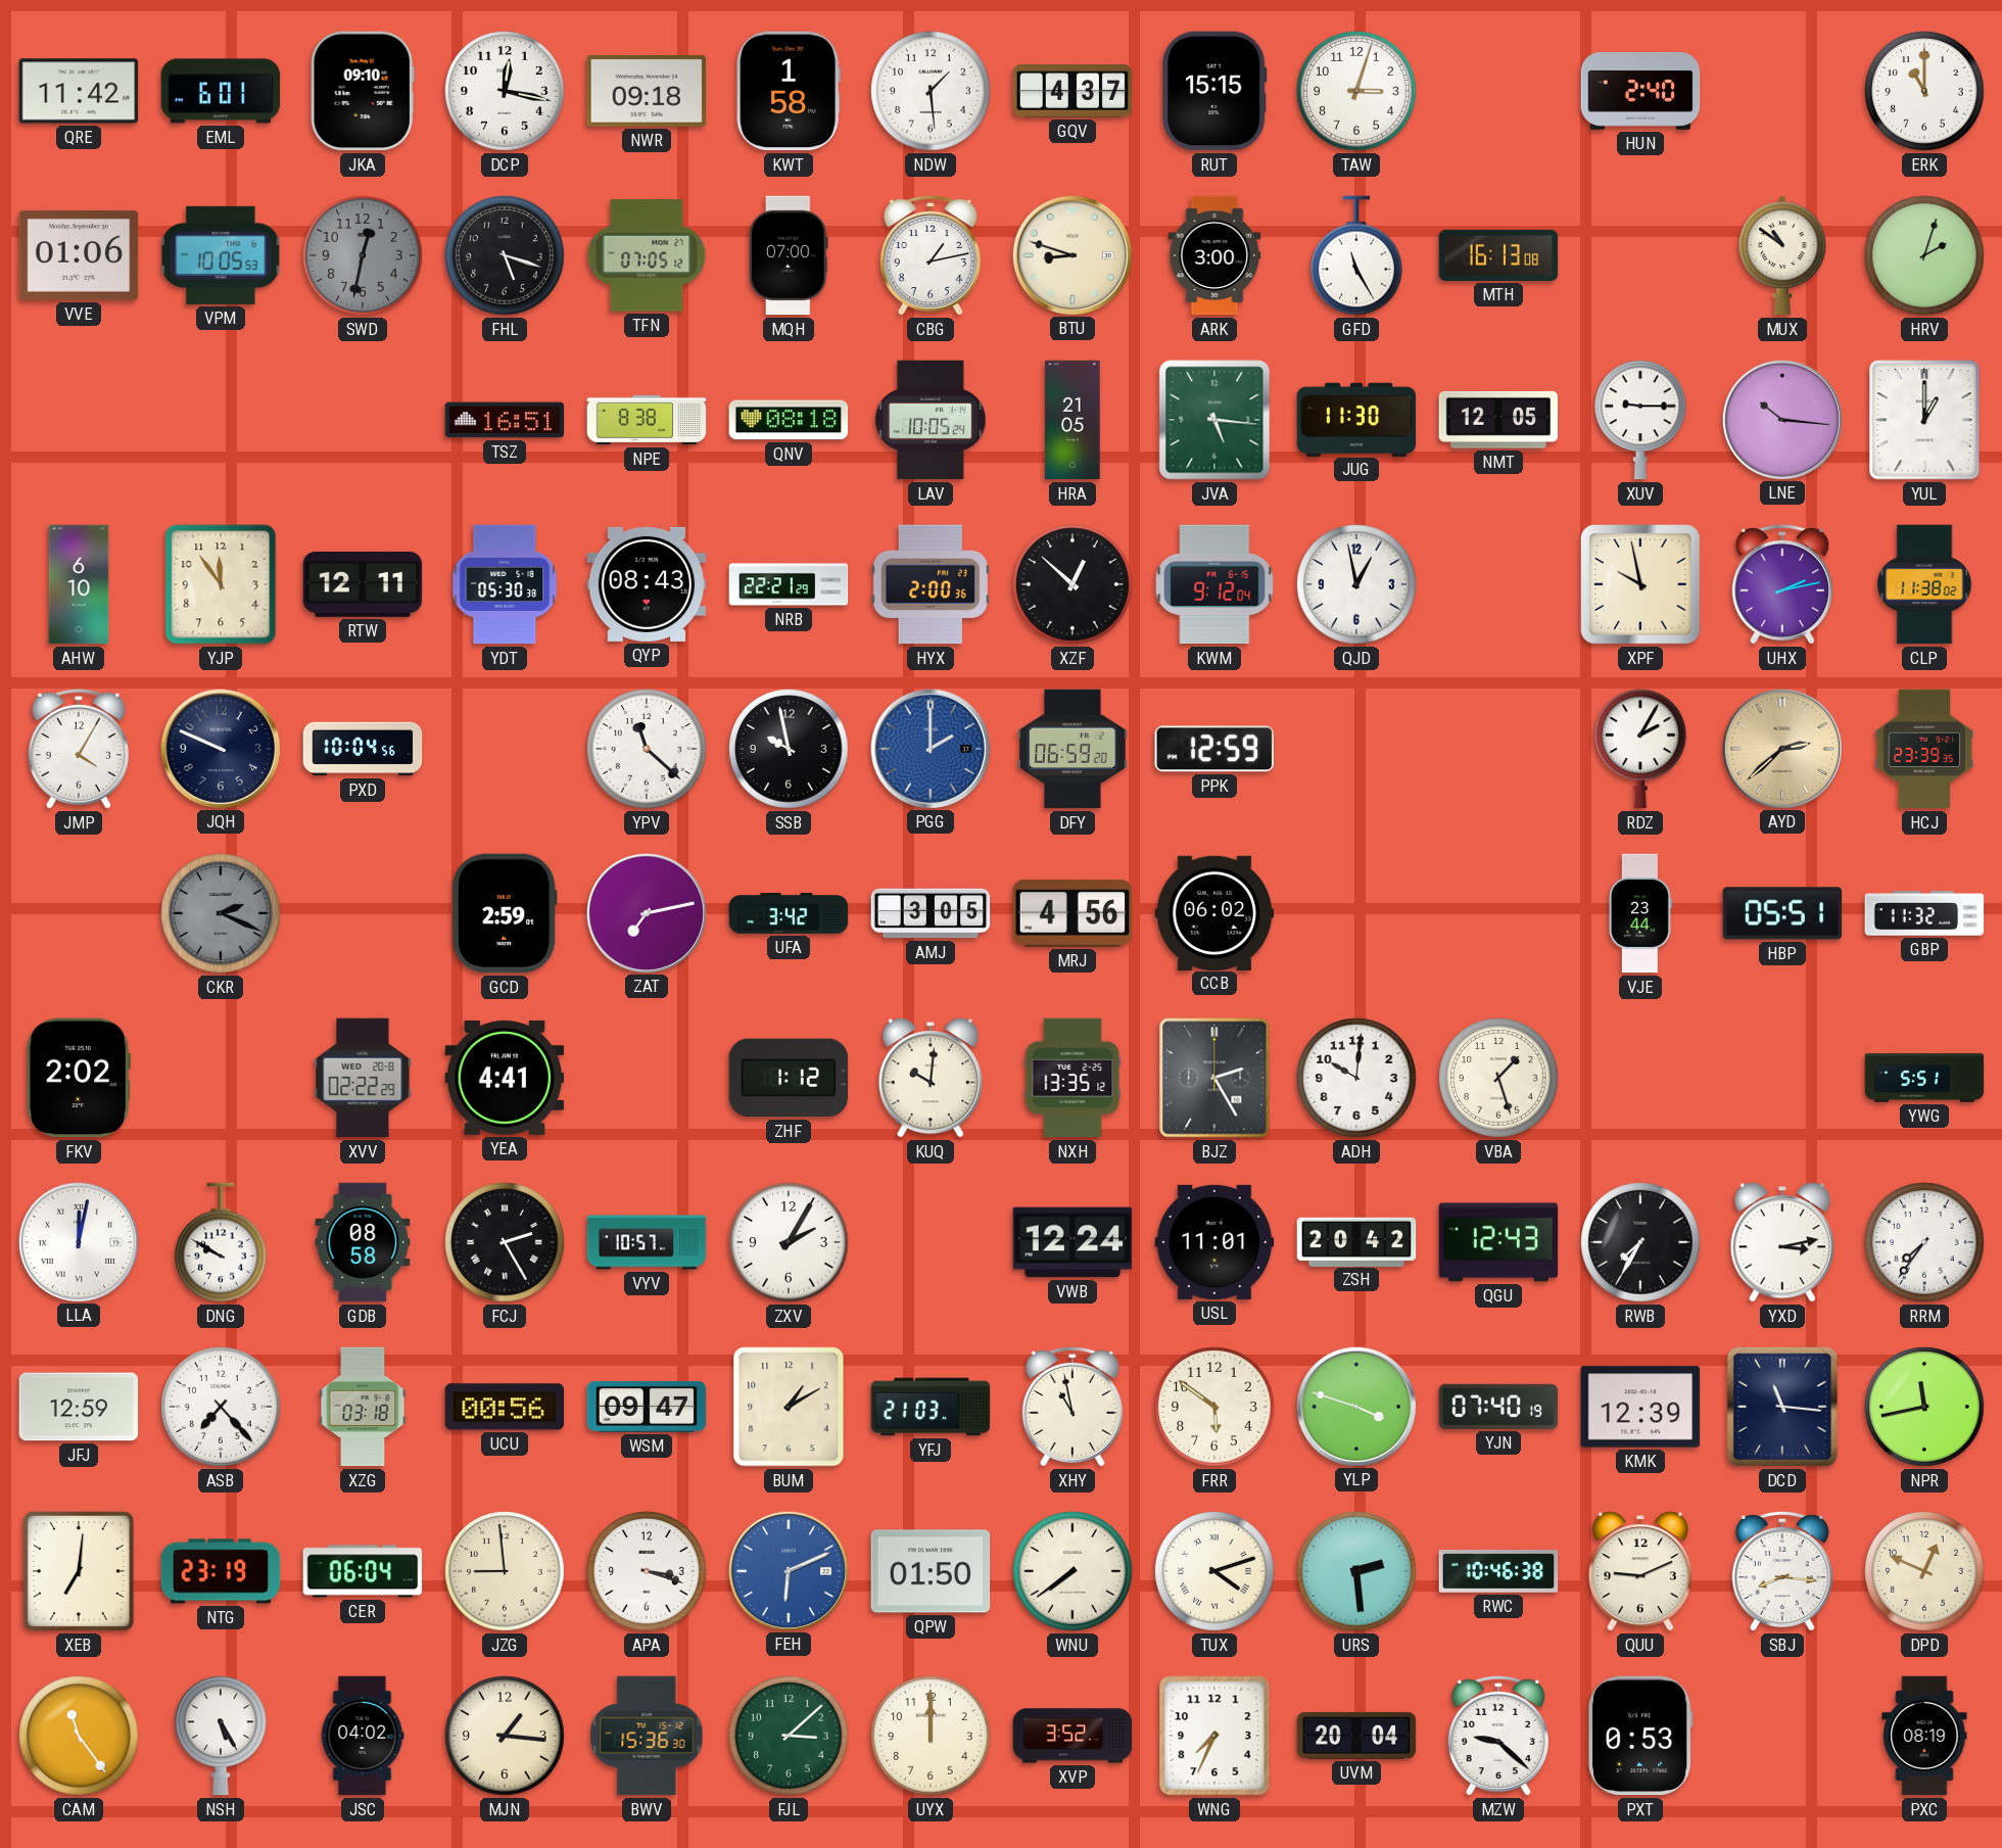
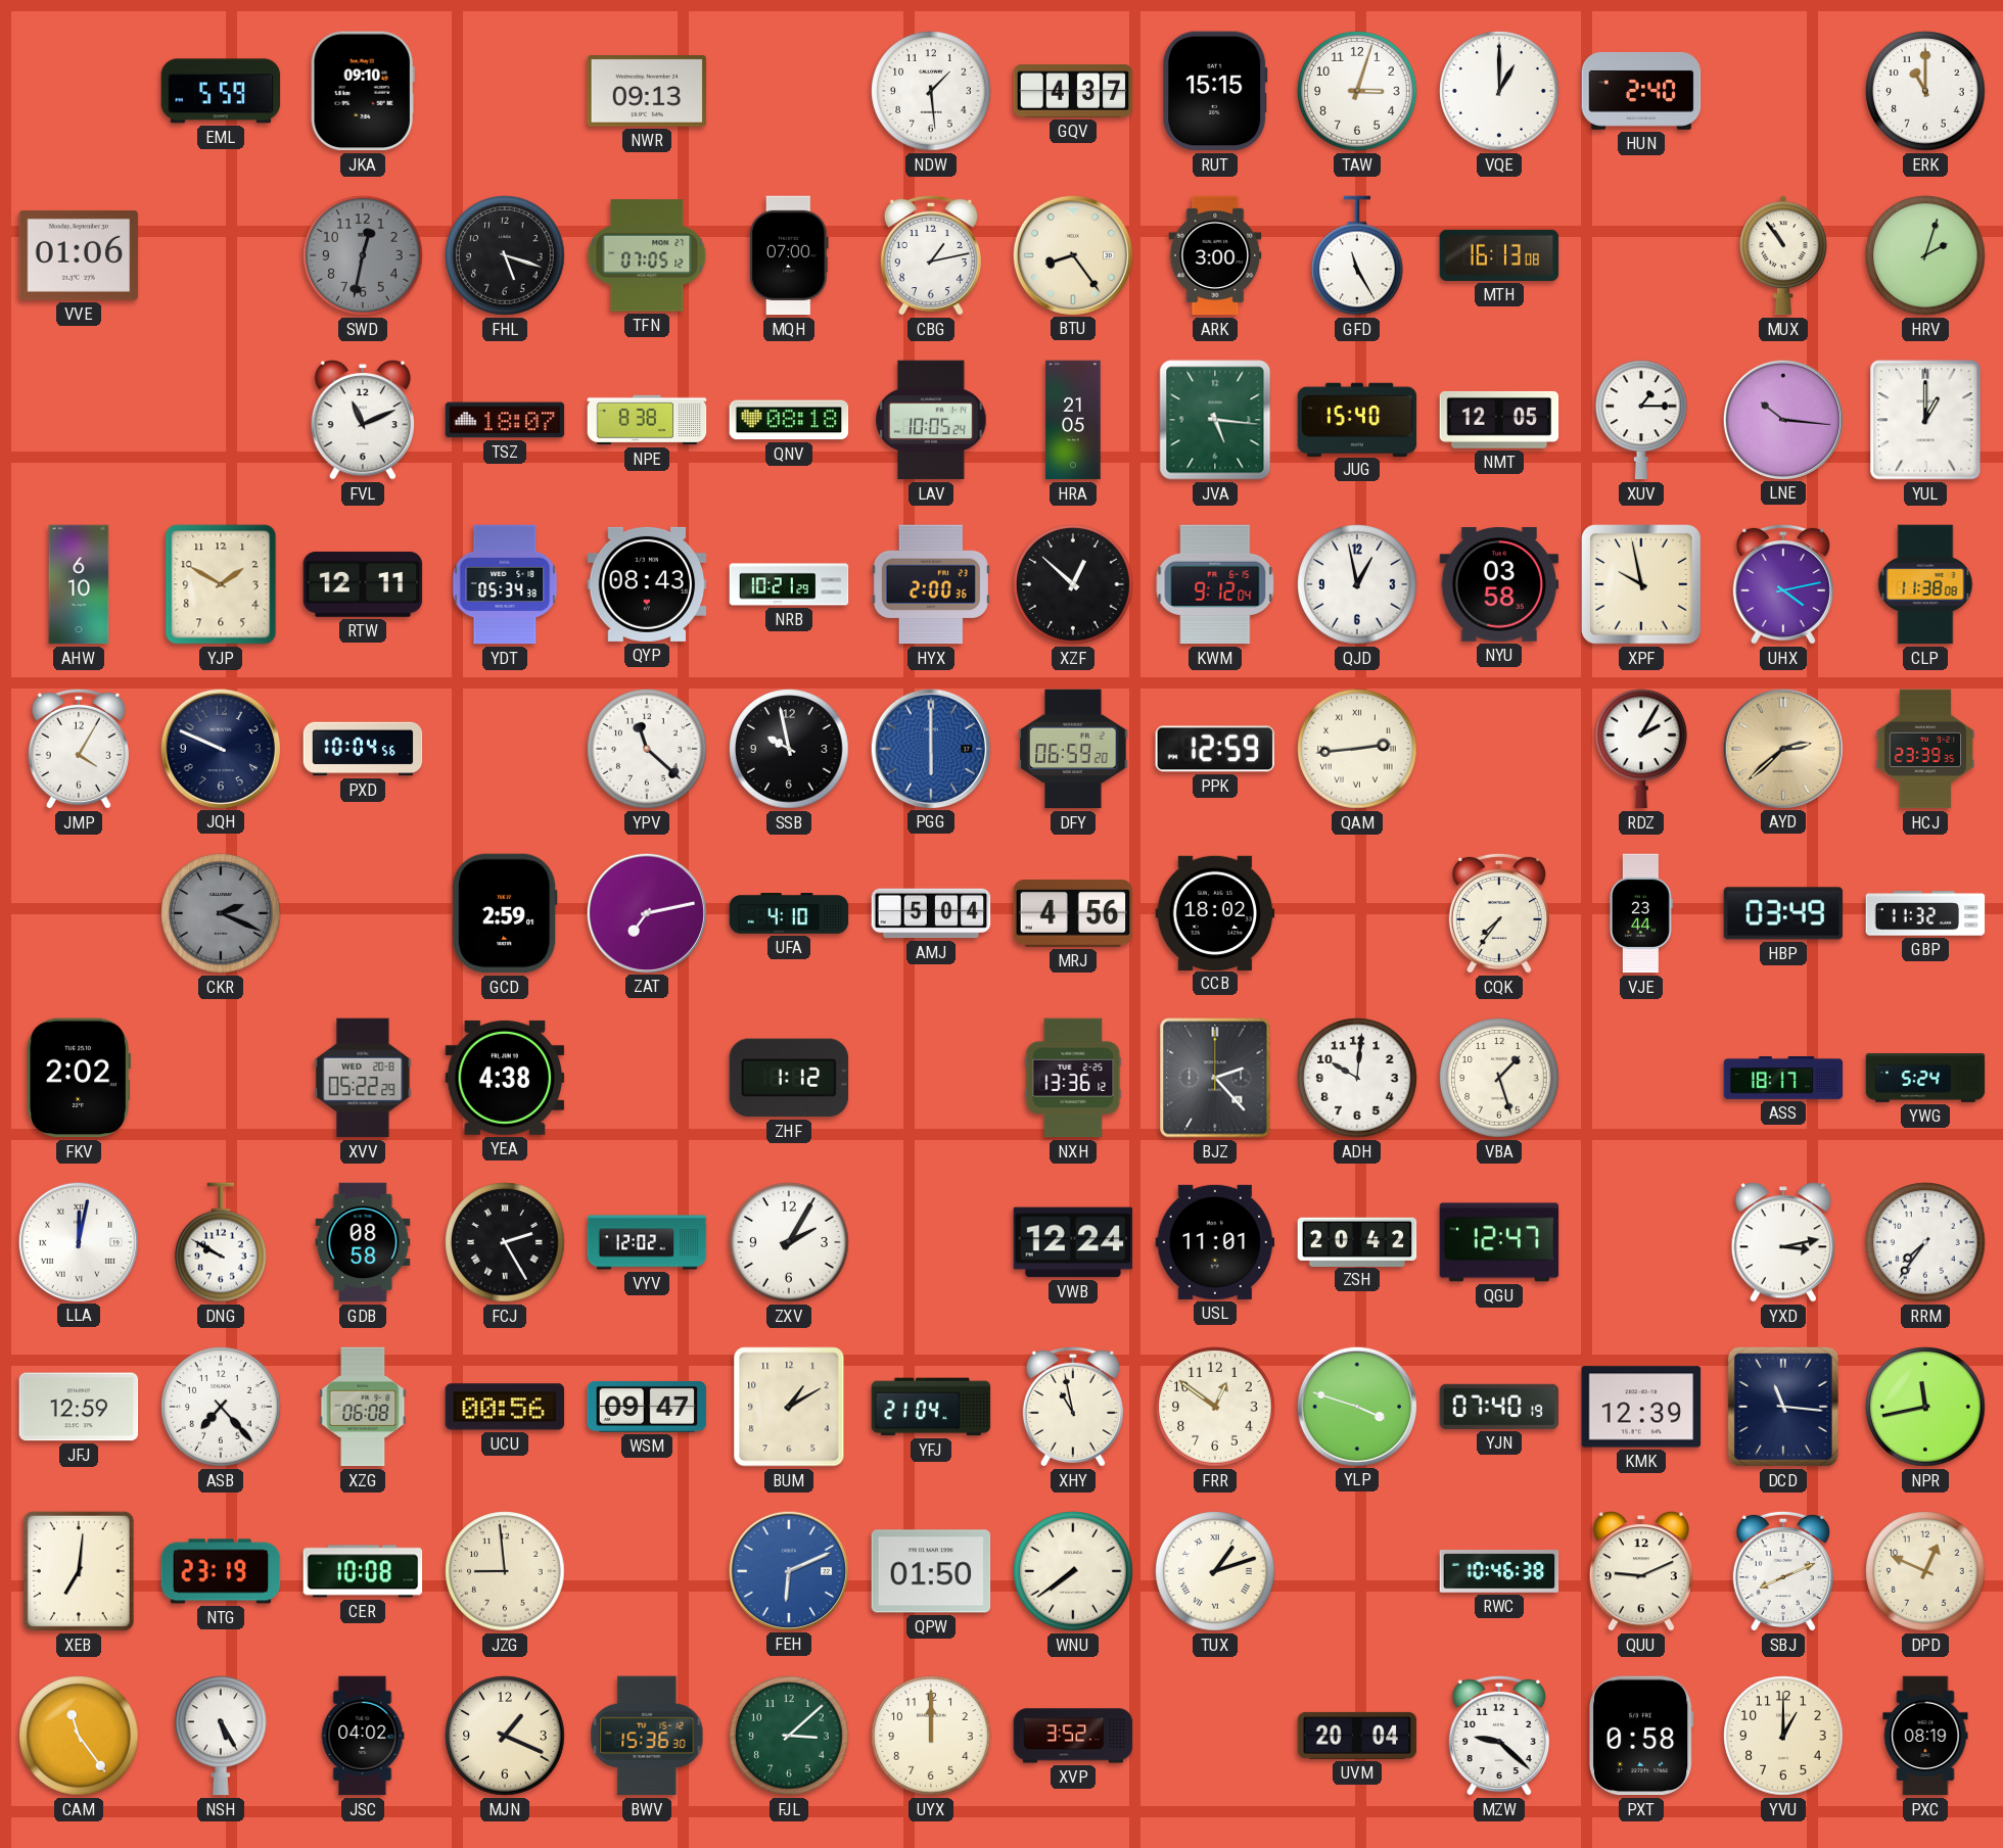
QRE: 11:42 -> none
EML: 6:01 -> 5:59
DCP: 12:17 -> none
NWR: 09:18 -> 09:13
KWT: 1:58 -> none
VQE: none -> 1:00
VPM: 10:05 -> none
BTU: 8:48 -> 8:24
MUX: 10:51 -> 10:54
FVL: none -> 11:11
TSZ: 16:51 -> 18:07
JUG: 11:30 -> 15:40
XUV: 9:15 -> 1:15
YJP: 11:54 -> 1:50
YDT: 05:30 -> 05:34
NRB: 22:21 -> 10:21
NYU: none -> 03:58
UHX: 2:13 -> 4:13
CLP: 11:38:02 -> 11:38:08
PGG: 2:00 -> 6:00
QAM: none -> 2:44
UFA: 3:42 -> 4:10
AMJ: 3:05 -> 5:04
CCB: 06:02 -> 18:02
CQK: none -> 7:36
HBP: 05:51 -> 03:49
XVV: 02:22 -> 05:22
YEA: 4:41 -> 4:38
KUQ: 10:01 -> none
NXH: 13:35 -> 13:36
BJZ: 2:25 -> 2:23
ASS: none -> 18:17
YWG: 5:51 -> 5:24
VYV: 10:57 -> 12:02
QGU: 12:43 -> 12:47
RWB: 7:35 -> none
XZG: 03:18 -> 06:08
YFJ: 21:03 -> 21:04
FRR: 5:51 -> 12:51
CER: 06:04 -> 10:08
APA: 3:18 -> none
TUX: 4:12 -> 1:12
URS: 2:29 -> none
SBJ: 8:16 -> 8:11
MJN: 1:16 -> 1:19
WNG: 7:34 -> none
PXT: 0:53 -> 0:58
YVU: none -> 1:00
